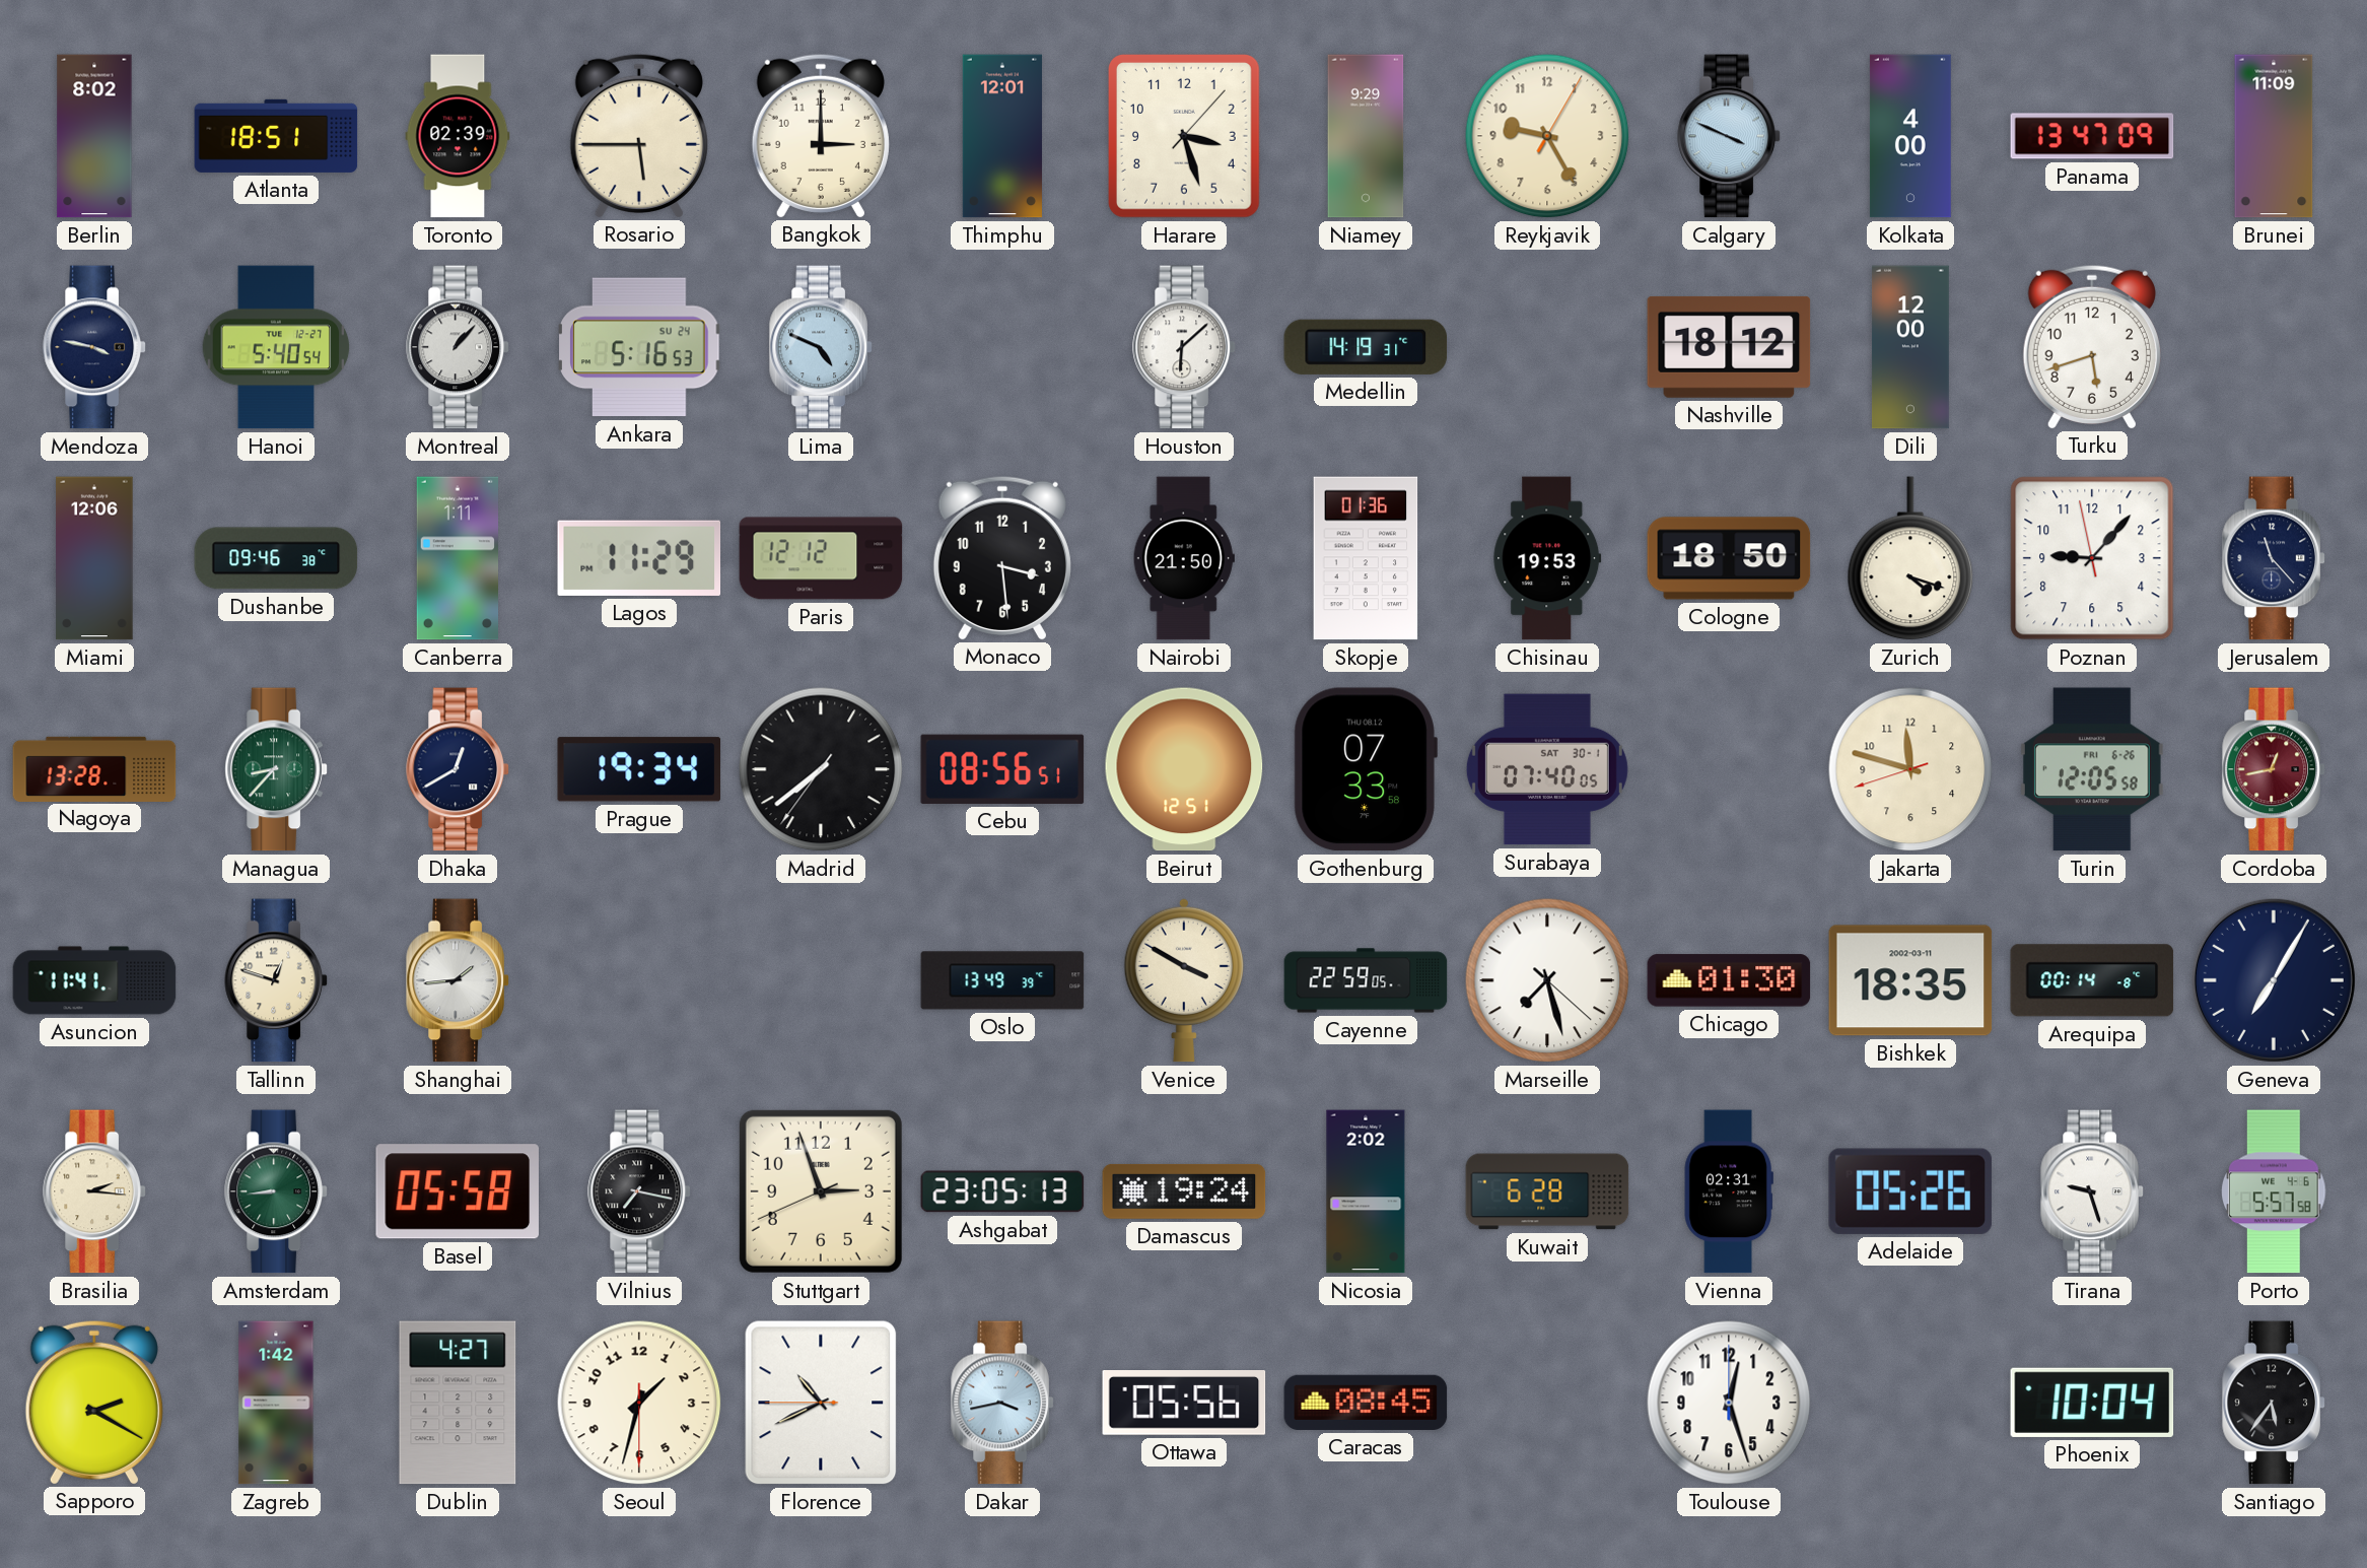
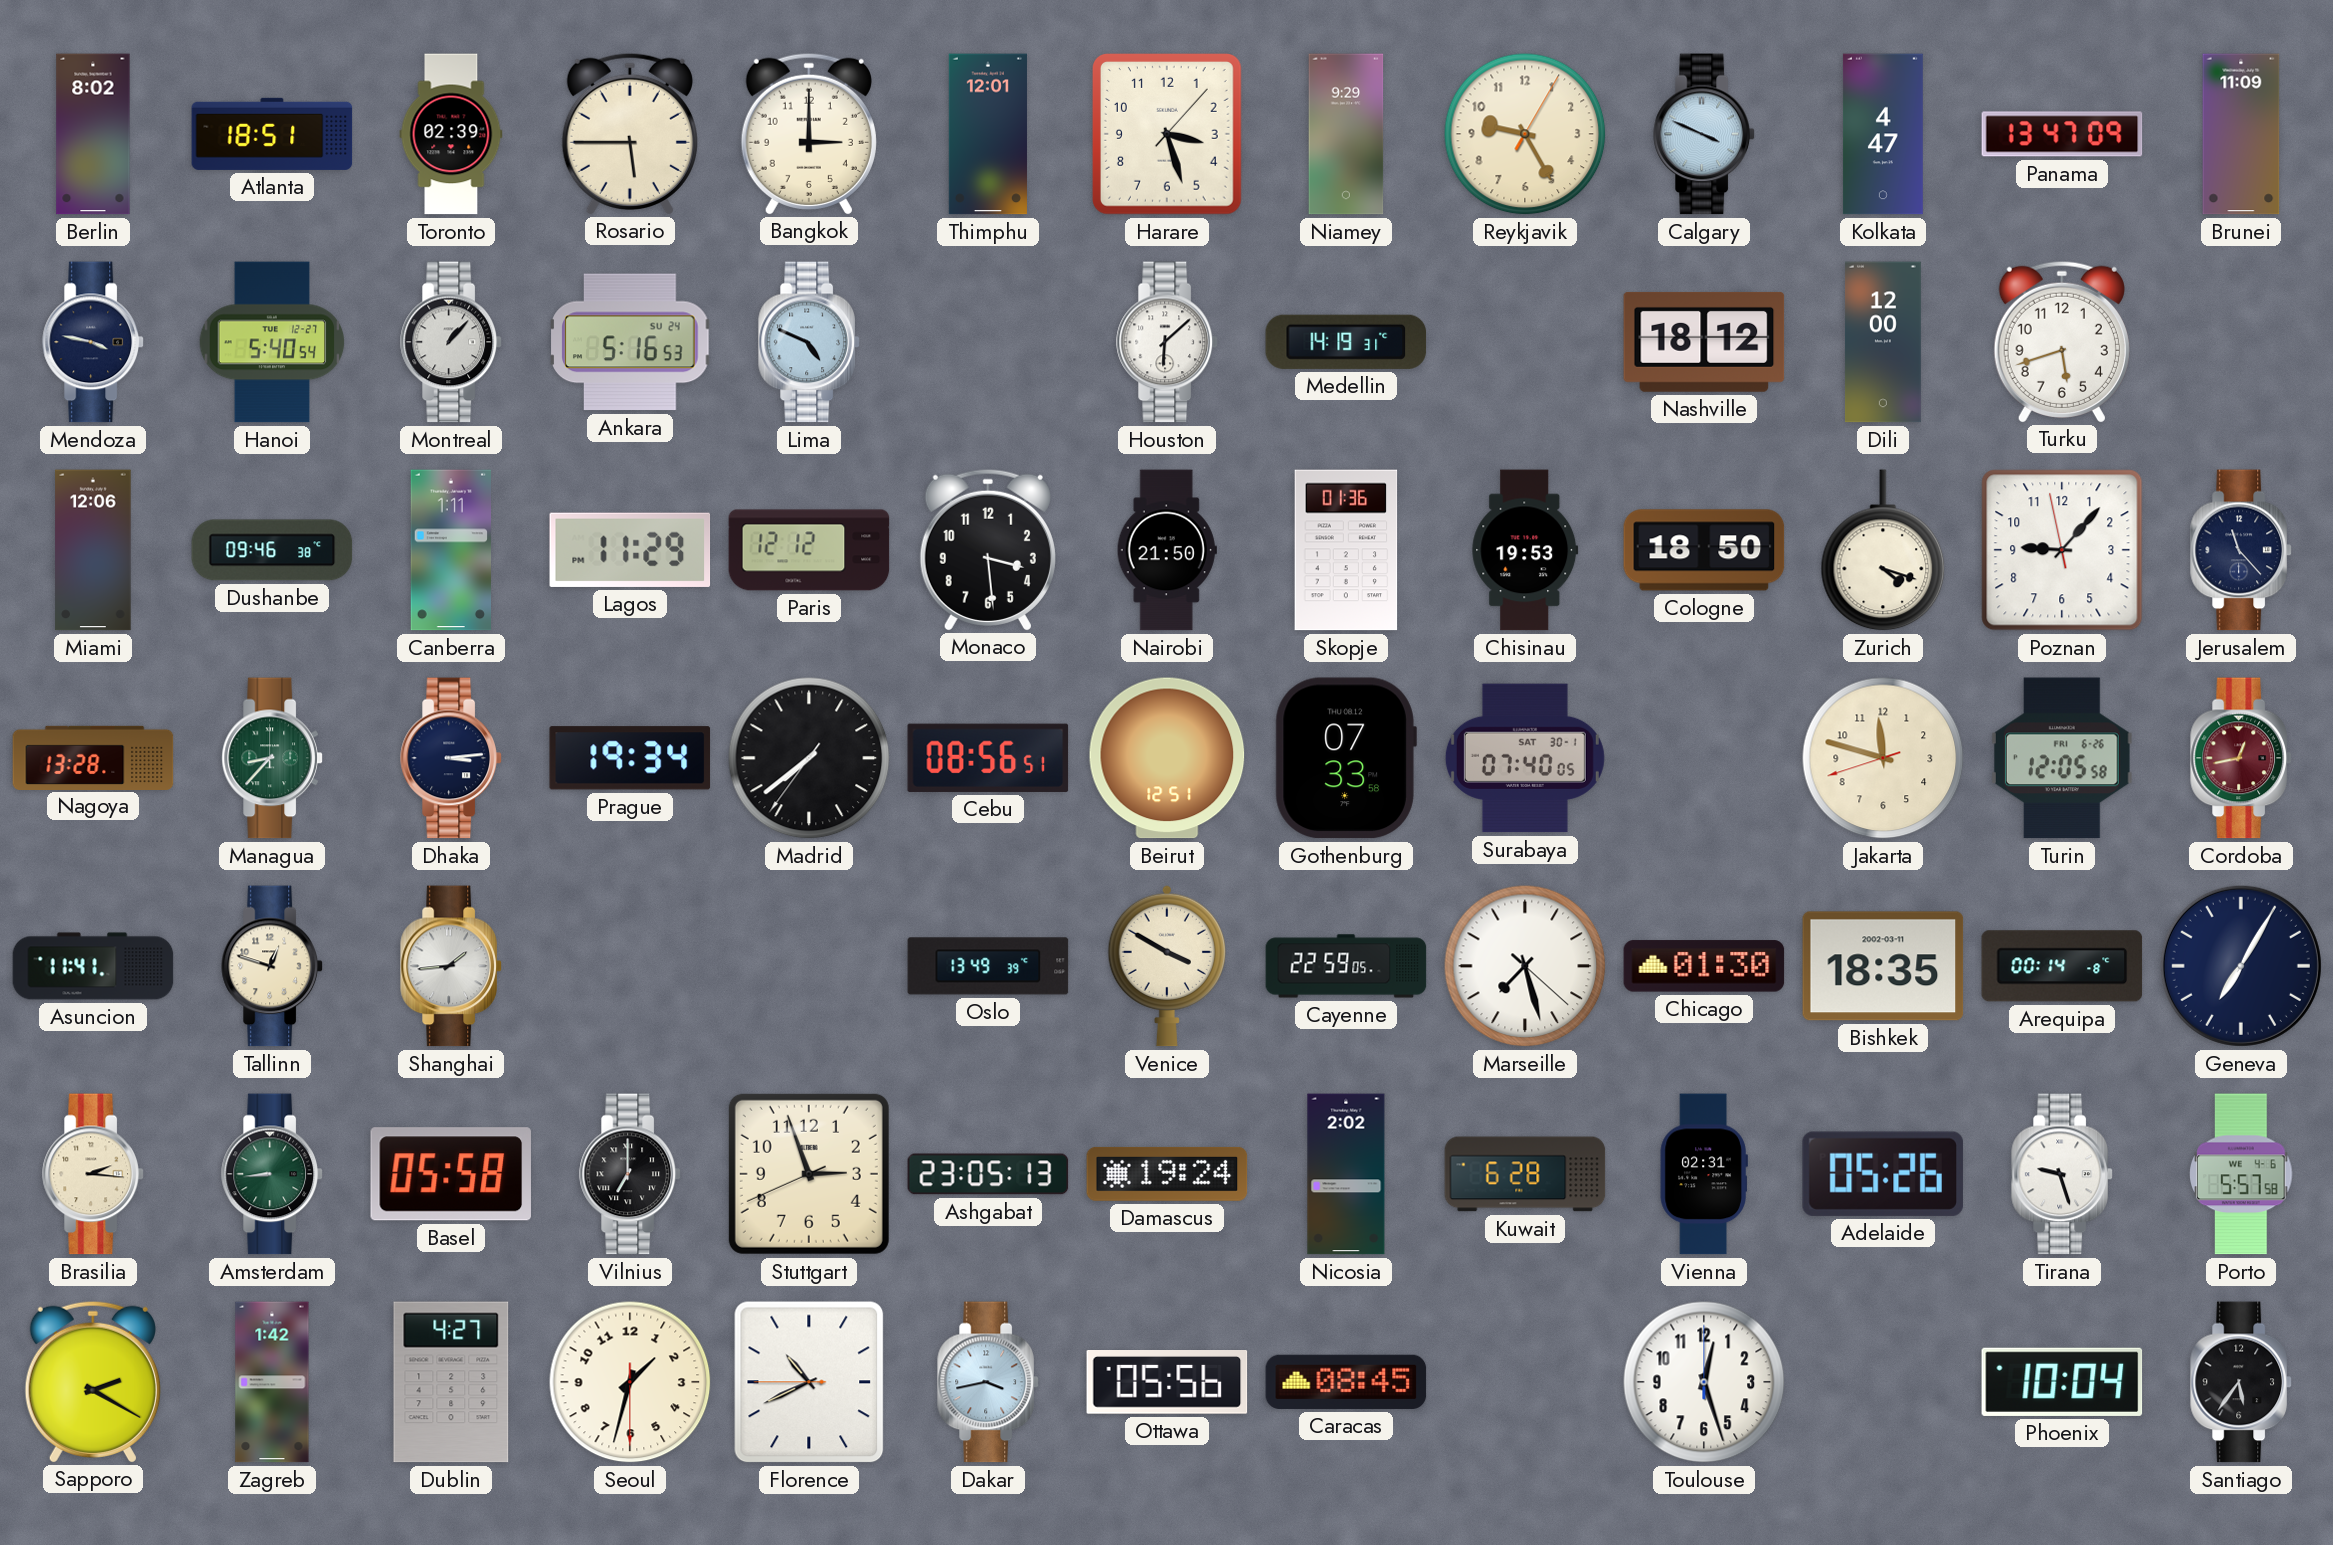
Kolkata: 4:00 -> 4:47
Dhaka: 12:40 -> 3:14
Vilnius: 7:17 -> 7:00
